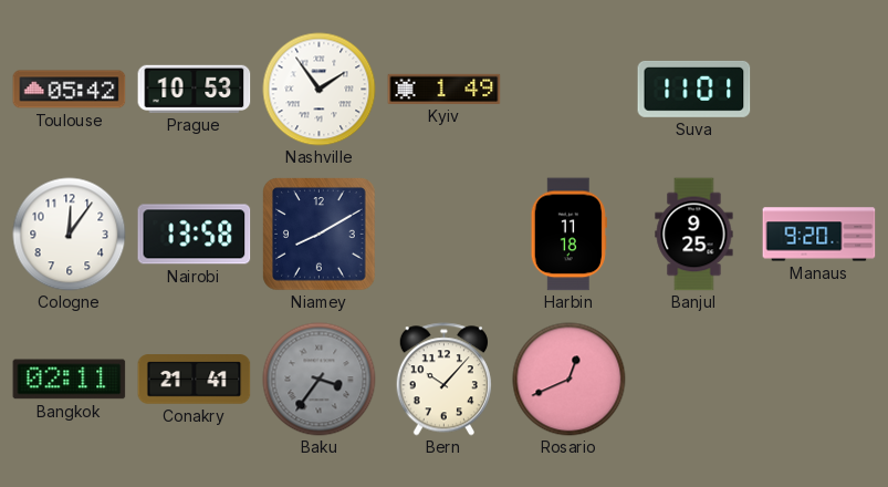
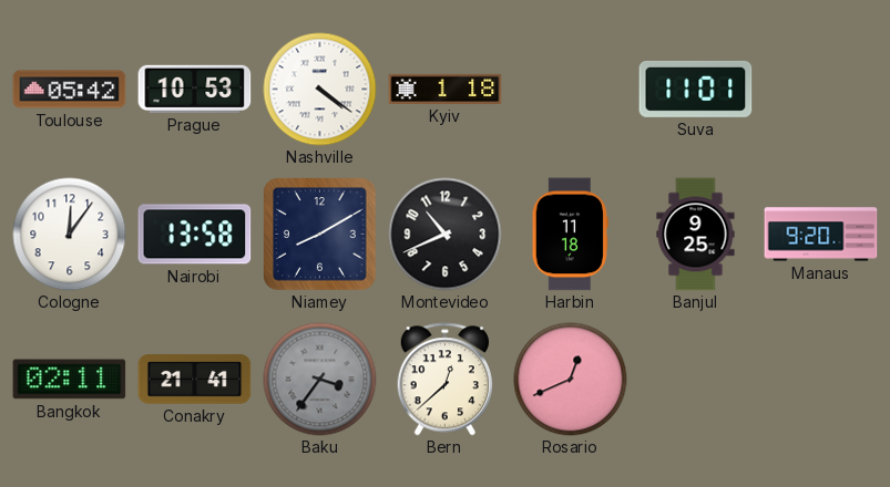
Nashville: 1:54 -> 4:21
Kyiv: 1:49 -> 1:18
Montevideo: none -> 10:41
Bern: 10:07 -> 12:38
